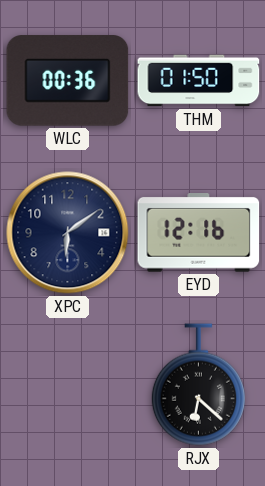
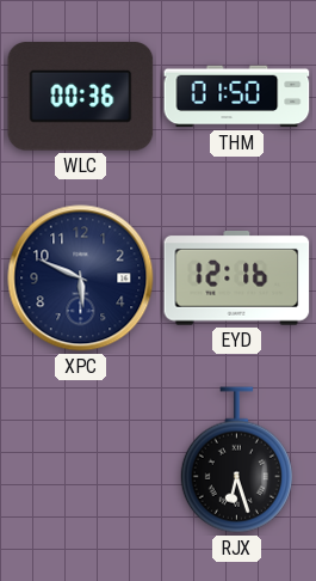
XPC: 6:09 -> 5:49
RJX: 6:22 -> 6:27
